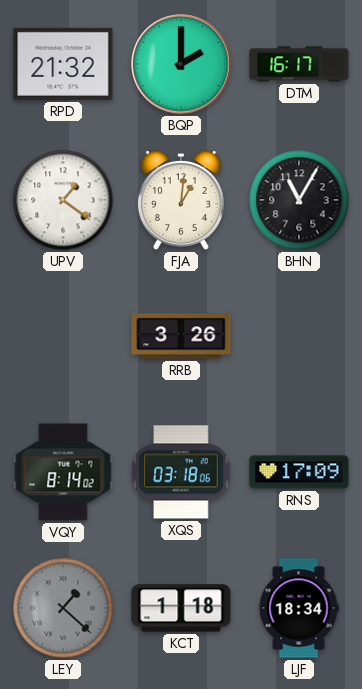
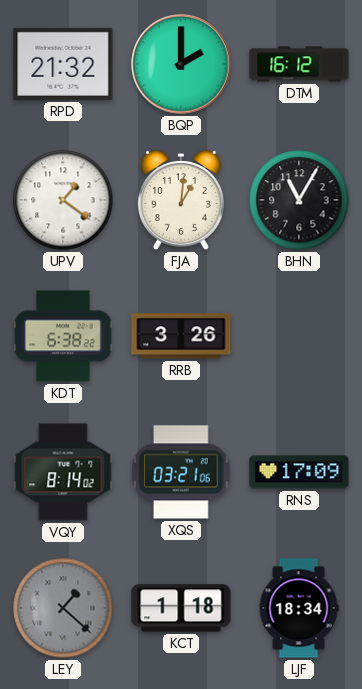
DTM: 16:17 -> 16:12
KDT: none -> 6:38
XQS: 03:18 -> 03:21
